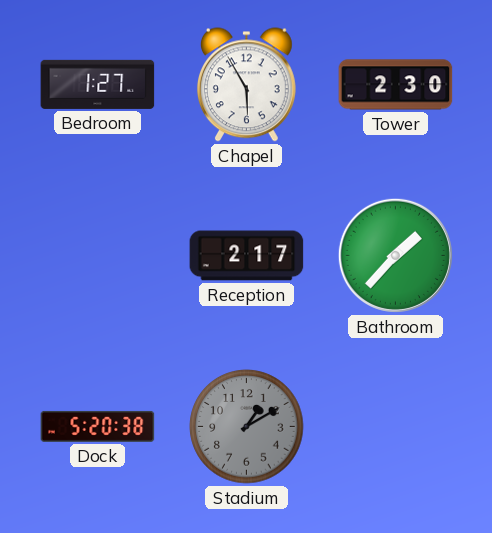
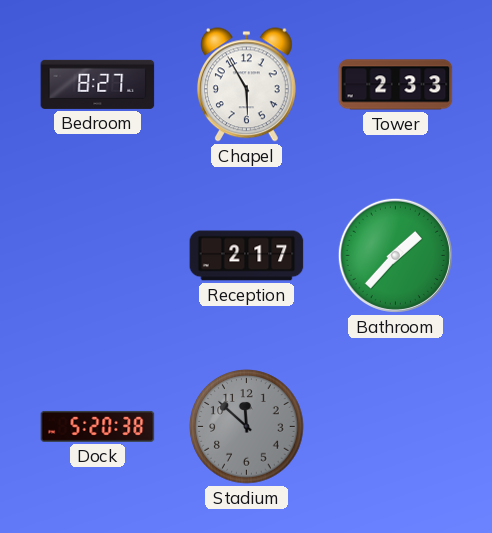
Bedroom: 1:27 -> 8:27
Tower: 2:30 -> 2:33
Stadium: 1:10 -> 11:52
